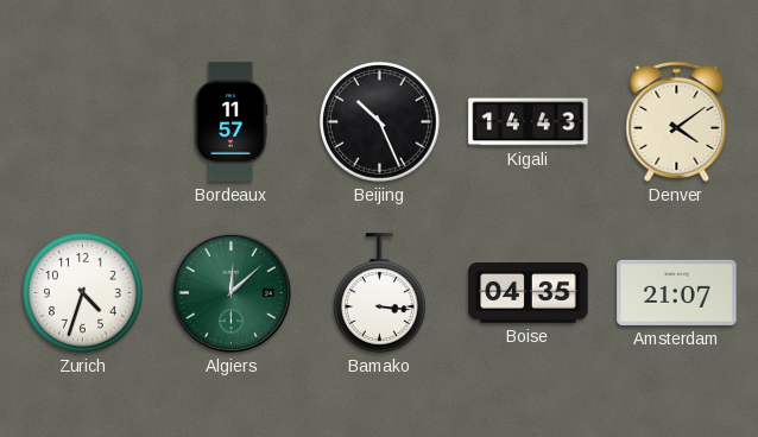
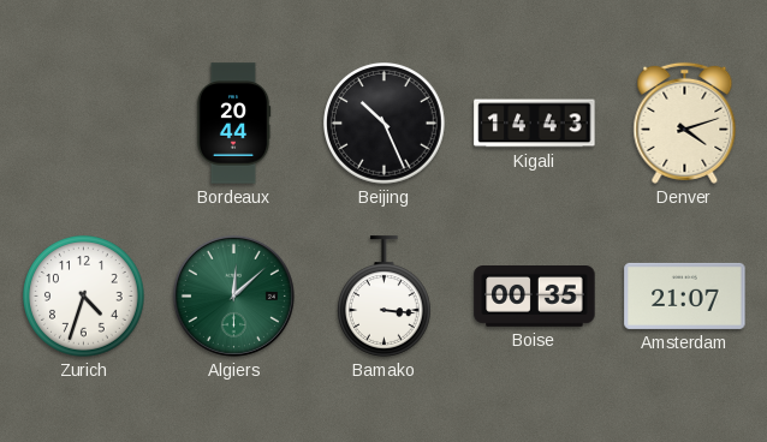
Bordeaux: 11:57 -> 20:44
Denver: 4:09 -> 4:12
Boise: 04:35 -> 00:35
